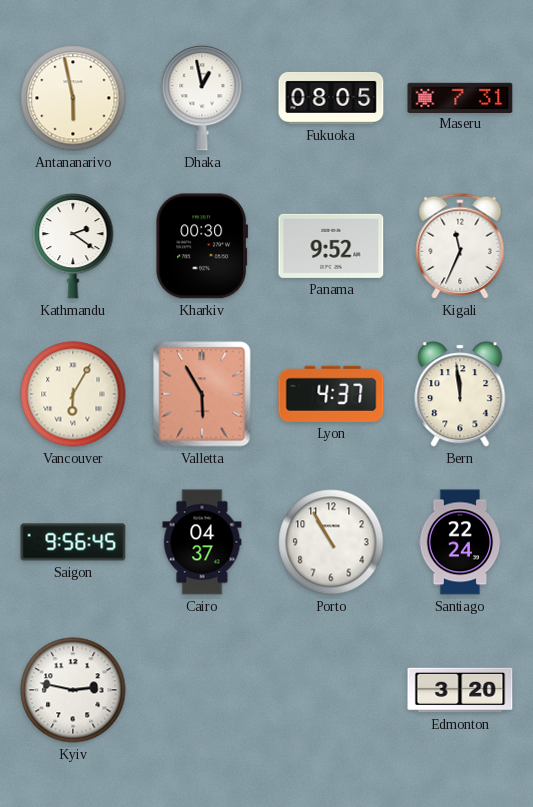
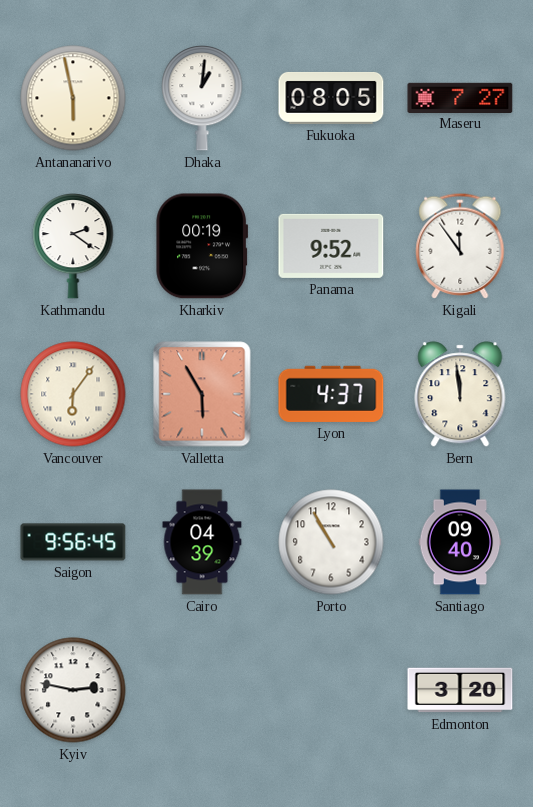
Dhaka: 12:58 -> 1:01
Maseru: 7:31 -> 7:27
Kharkiv: 00:30 -> 00:19
Kigali: 11:34 -> 11:54
Vancouver: 6:05 -> 6:06
Cairo: 04:37 -> 04:39
Santiago: 22:24 -> 09:40
